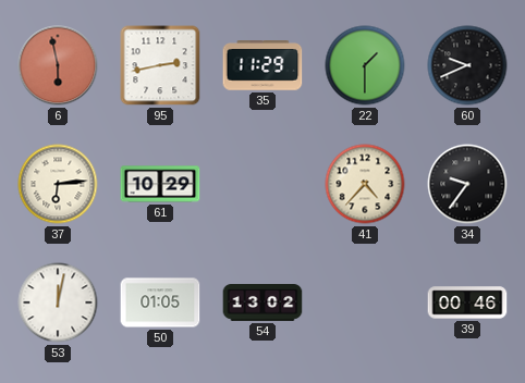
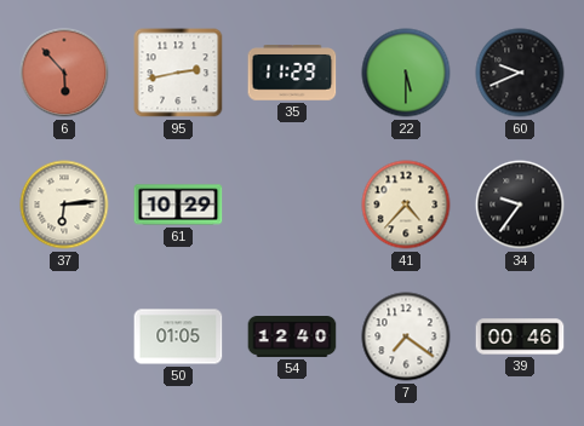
6: 5:58 -> 5:53
22: 1:30 -> 5:30
53: 12:02 -> none
54: 13:02 -> 12:40
7: none -> 7:21
